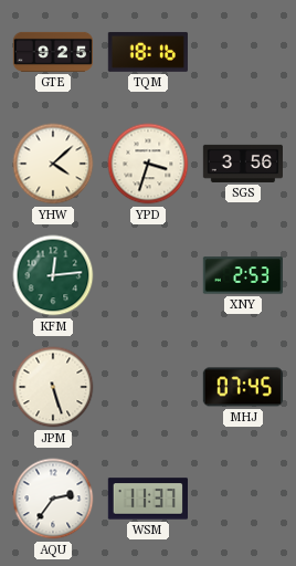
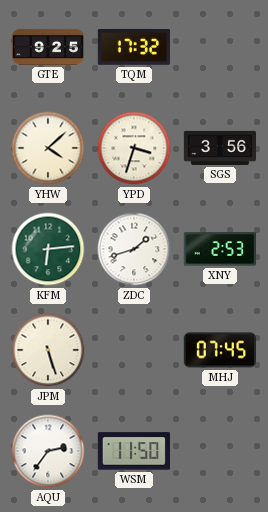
TQM: 18:16 -> 17:32
KFM: 12:14 -> 6:14
ZDC: none -> 1:42
WSM: 11:37 -> 11:50
